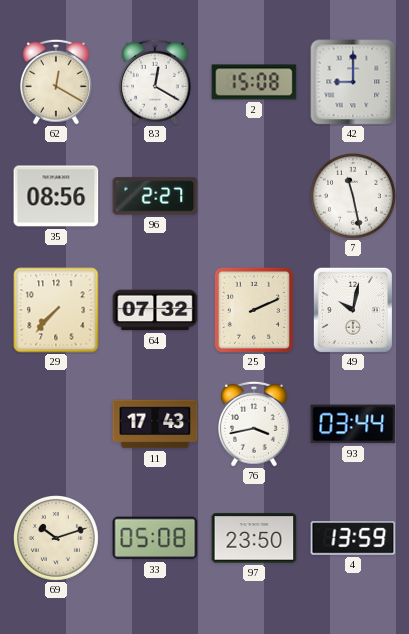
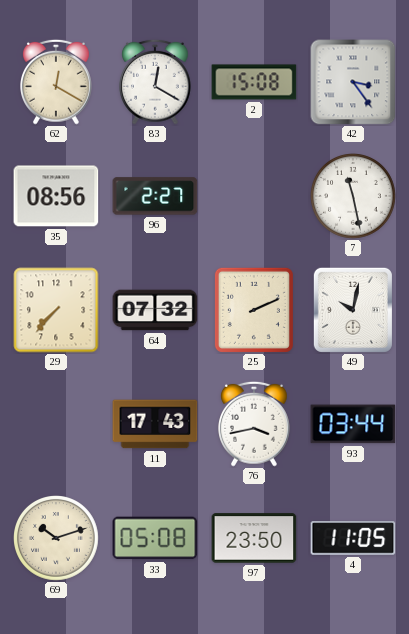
42: 9:00 -> 3:24
4: 13:59 -> 11:05
